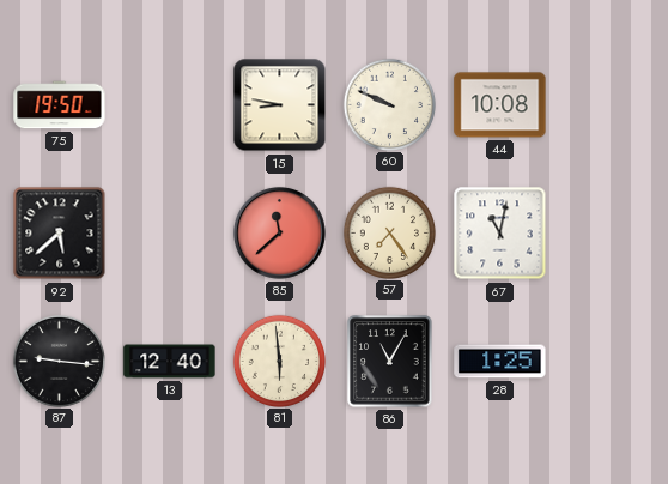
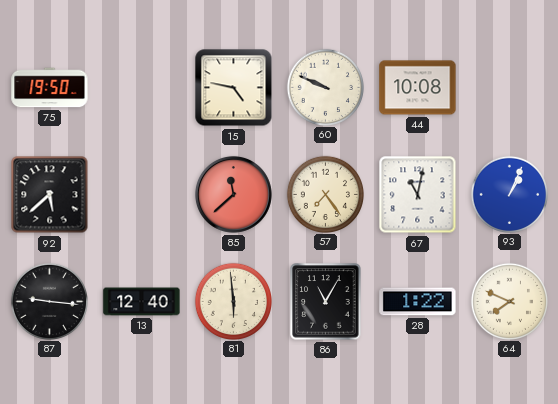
15: 8:47 -> 4:47
93: none -> 1:04
28: 1:25 -> 1:22
64: none -> 7:49
